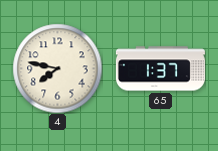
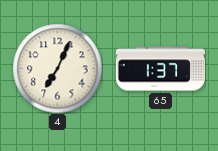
4: 7:47 -> 7:04
